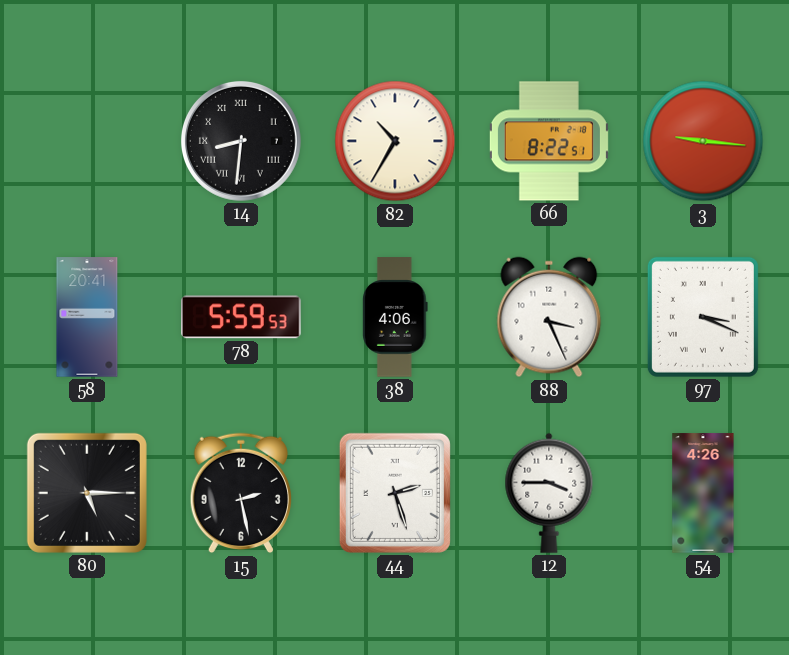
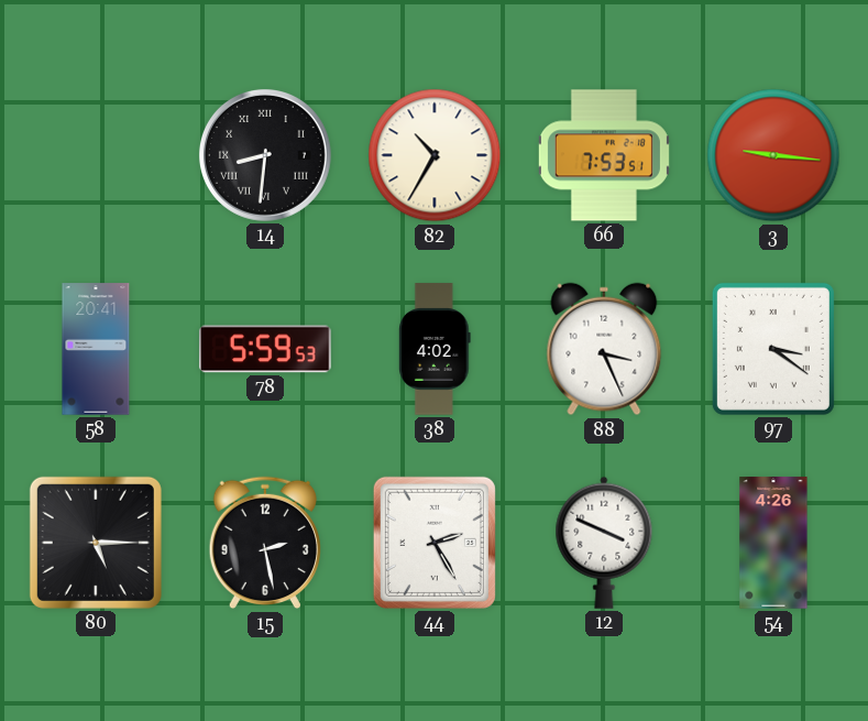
66: 8:22 -> 7:53
38: 4:06 -> 4:02
97: 3:19 -> 3:21
44: 2:27 -> 2:25
12: 3:45 -> 3:49
